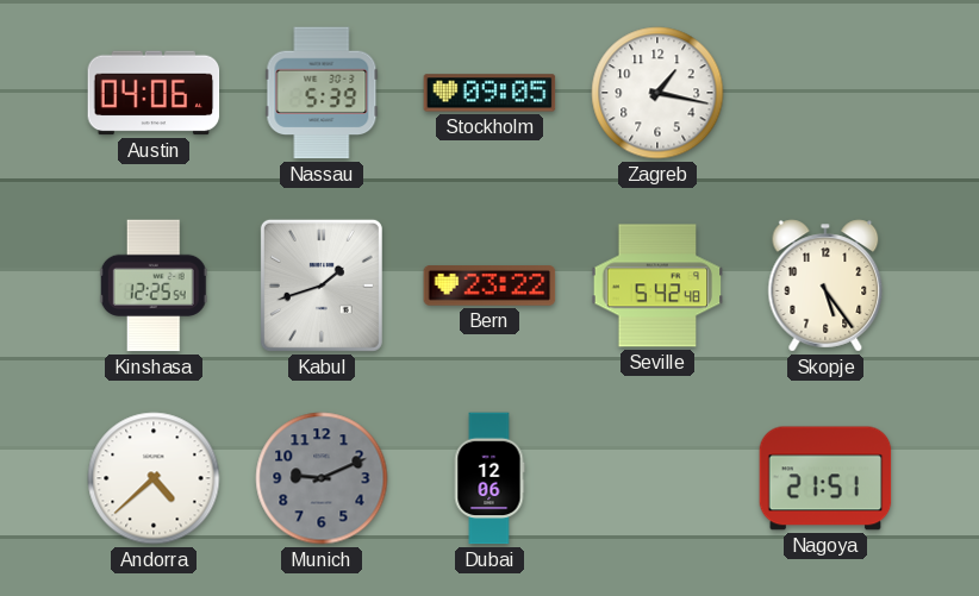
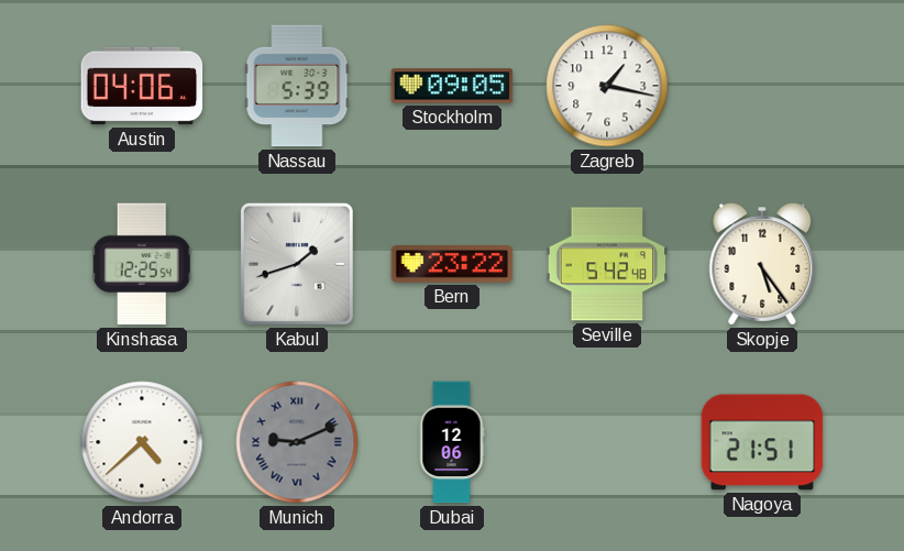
Munich numerals: Arabic -> Roman
